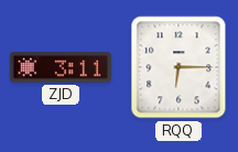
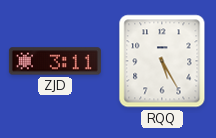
RQQ: 6:15 -> 5:25
